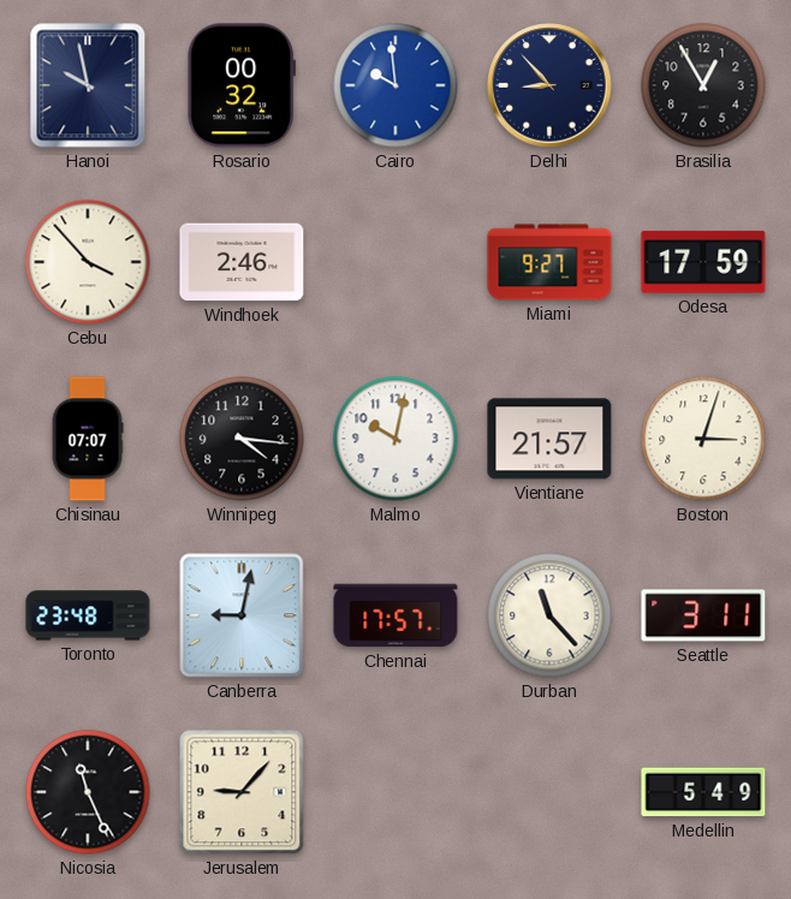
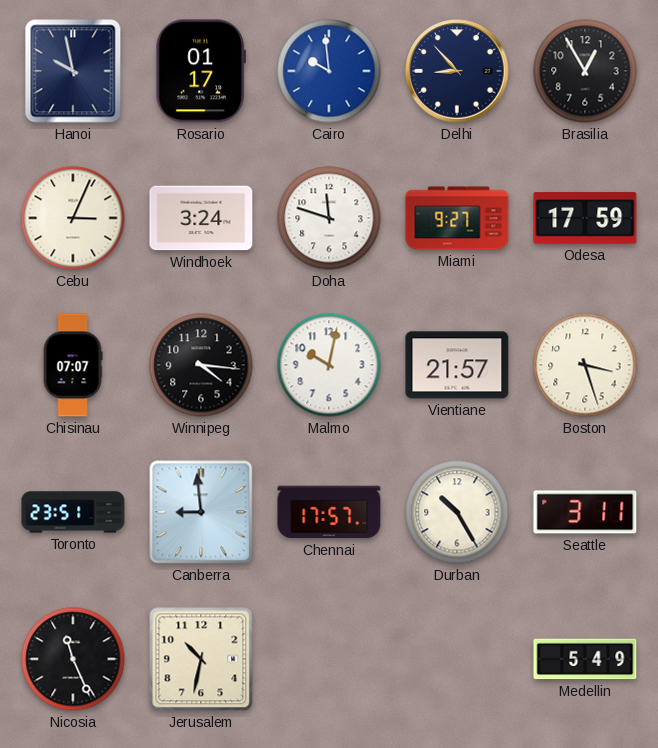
Rosario: 00:32 -> 01:17
Cebu: 3:53 -> 3:04
Windhoek: 2:46 -> 3:24
Doha: none -> 11:48
Boston: 3:03 -> 3:27
Toronto: 23:48 -> 23:51
Canberra: 9:02 -> 8:59
Durban: 11:23 -> 10:25
Jerusalem: 9:07 -> 10:32
